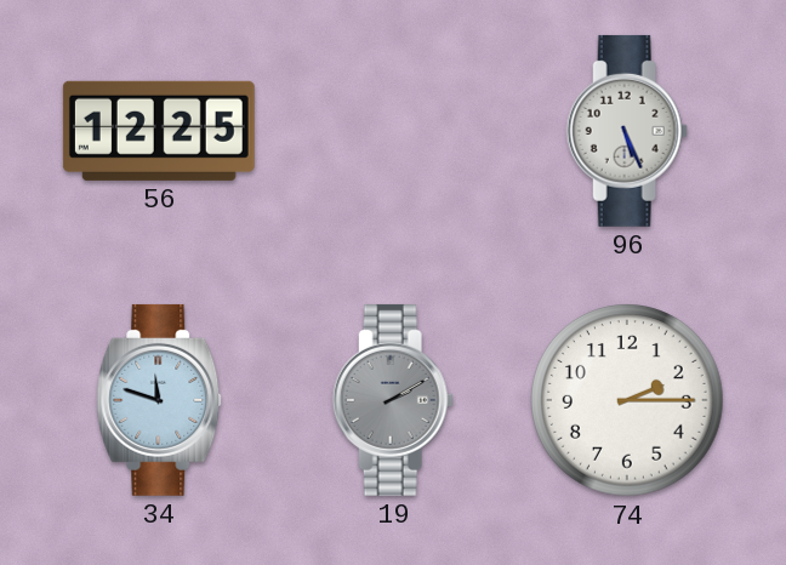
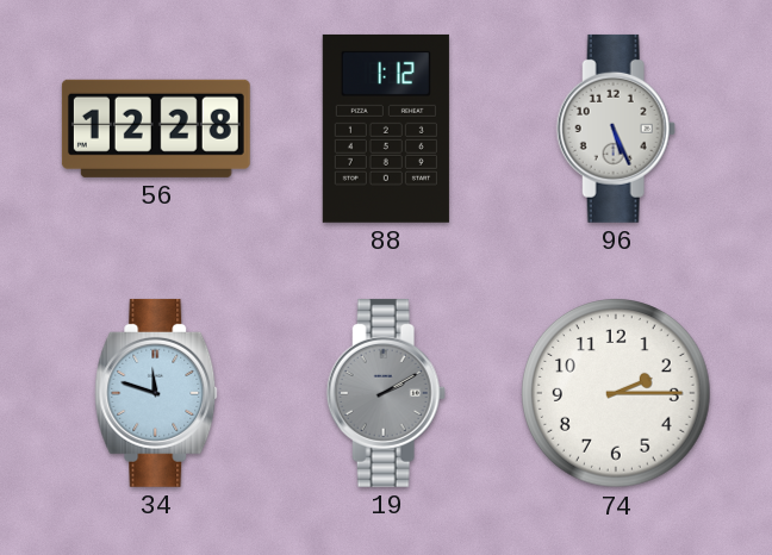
56: 12:25 -> 12:28
88: none -> 1:12
